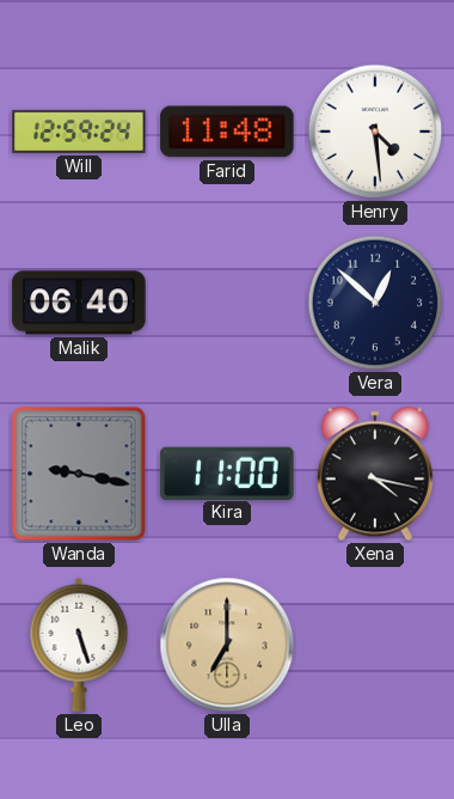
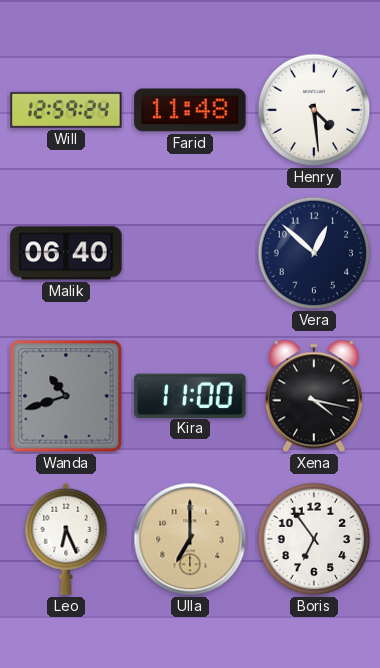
Wanda: 9:17 -> 10:42
Leo: 5:27 -> 6:26
Boris: none -> 6:54
